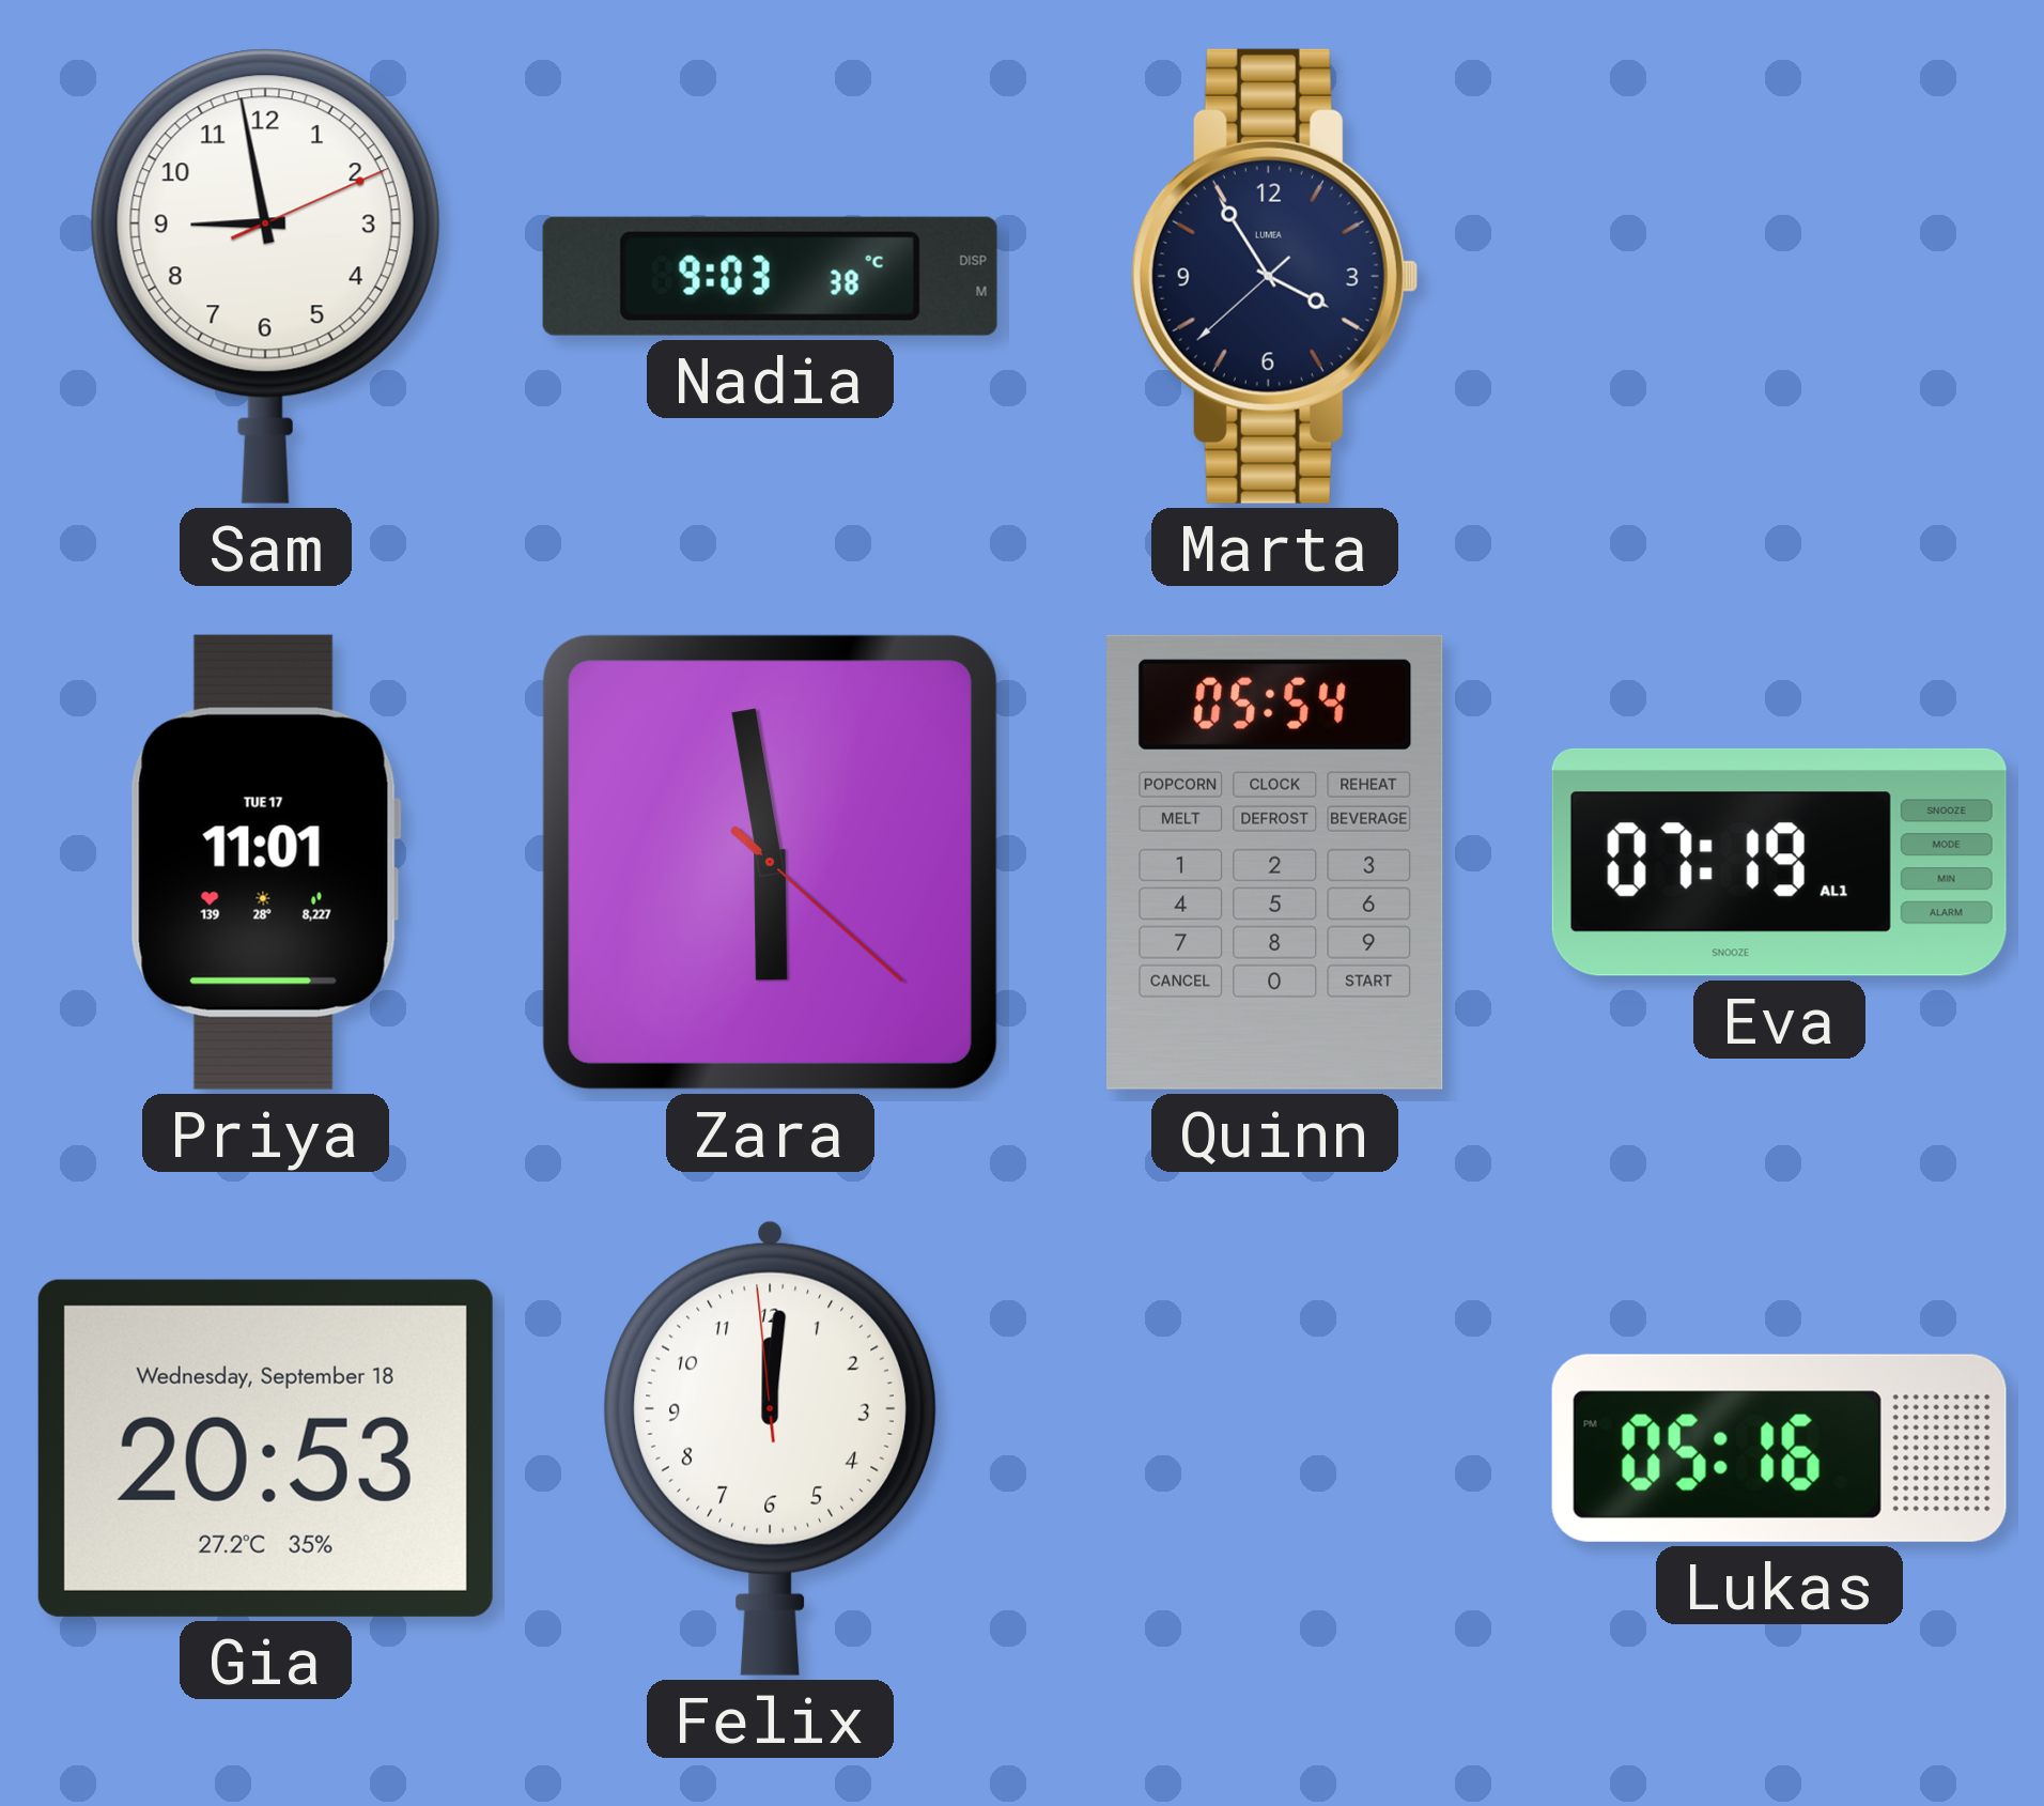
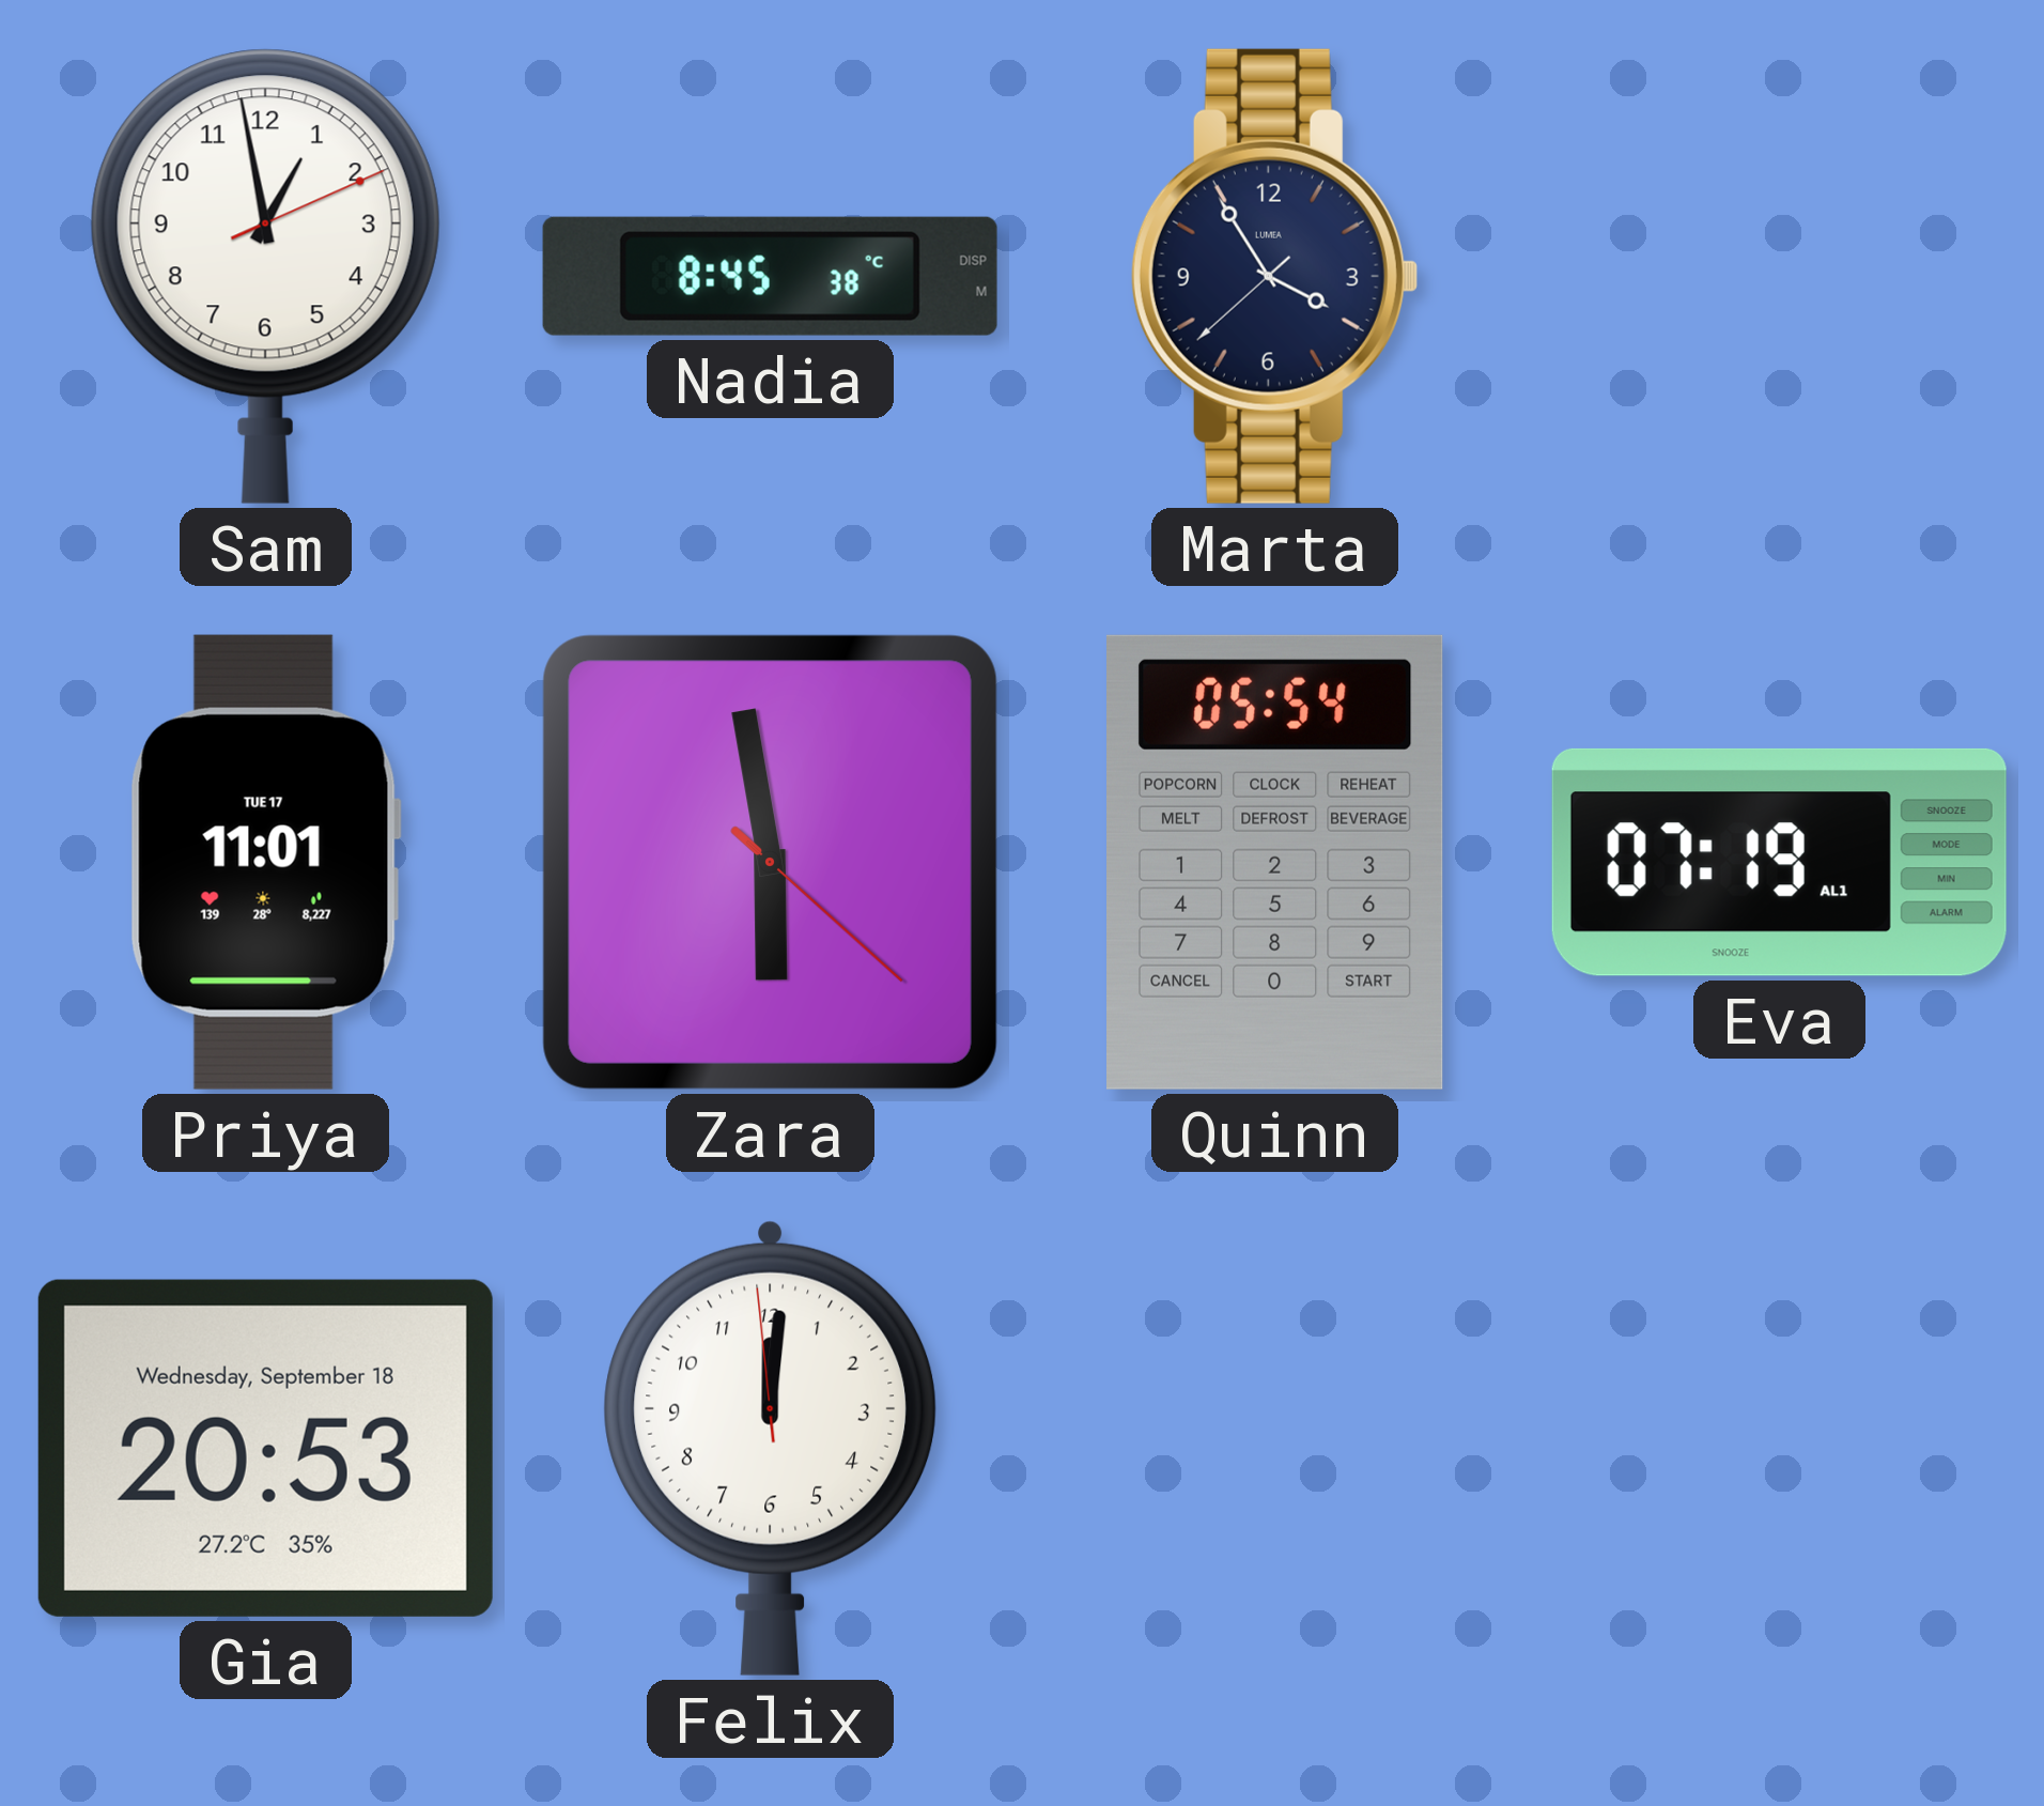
Sam: 8:58 -> 12:58
Nadia: 9:03 -> 8:45
Lukas: 05:16 -> none
